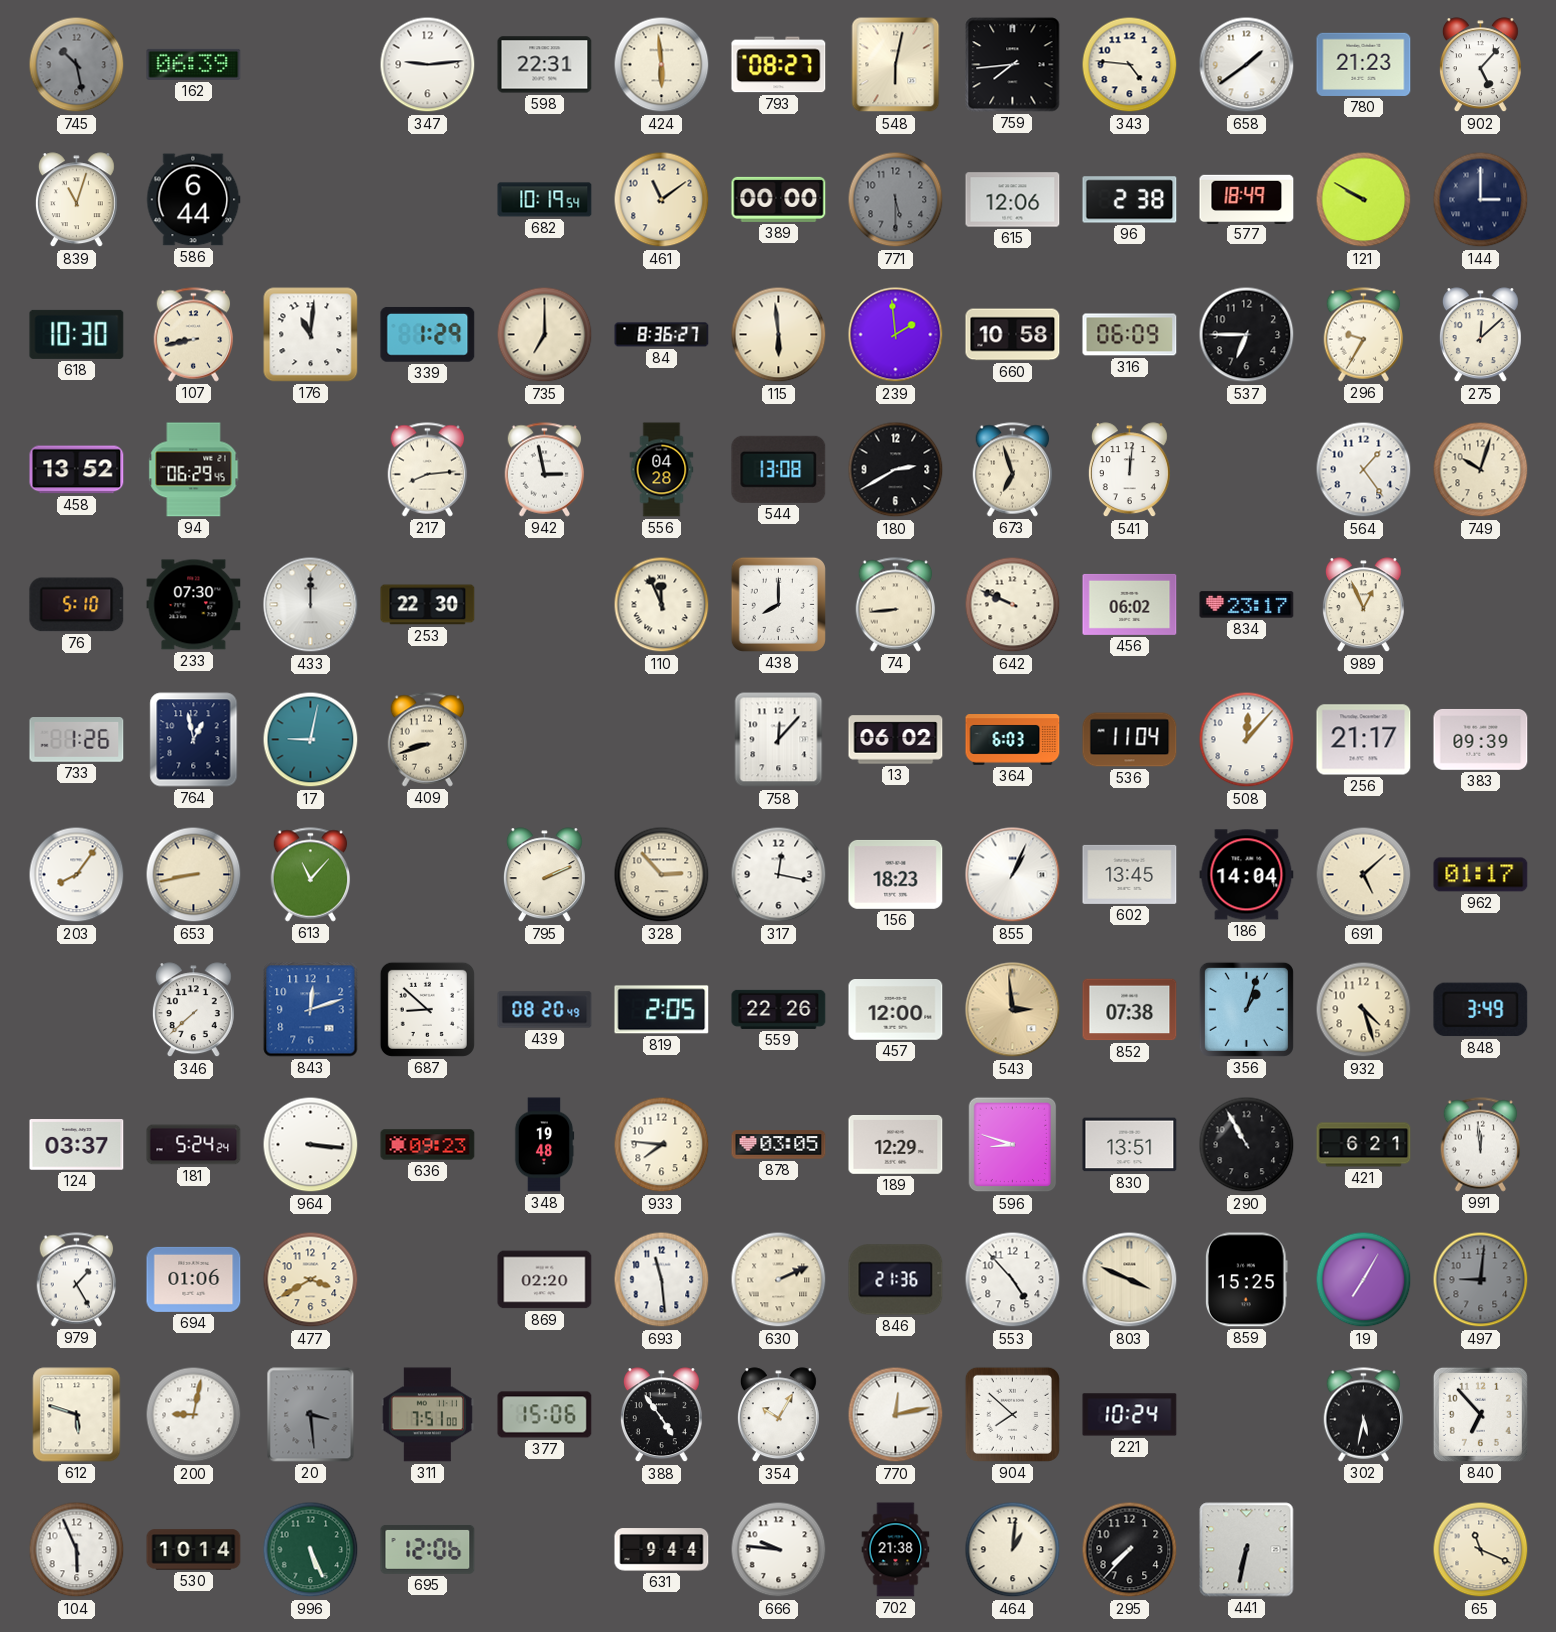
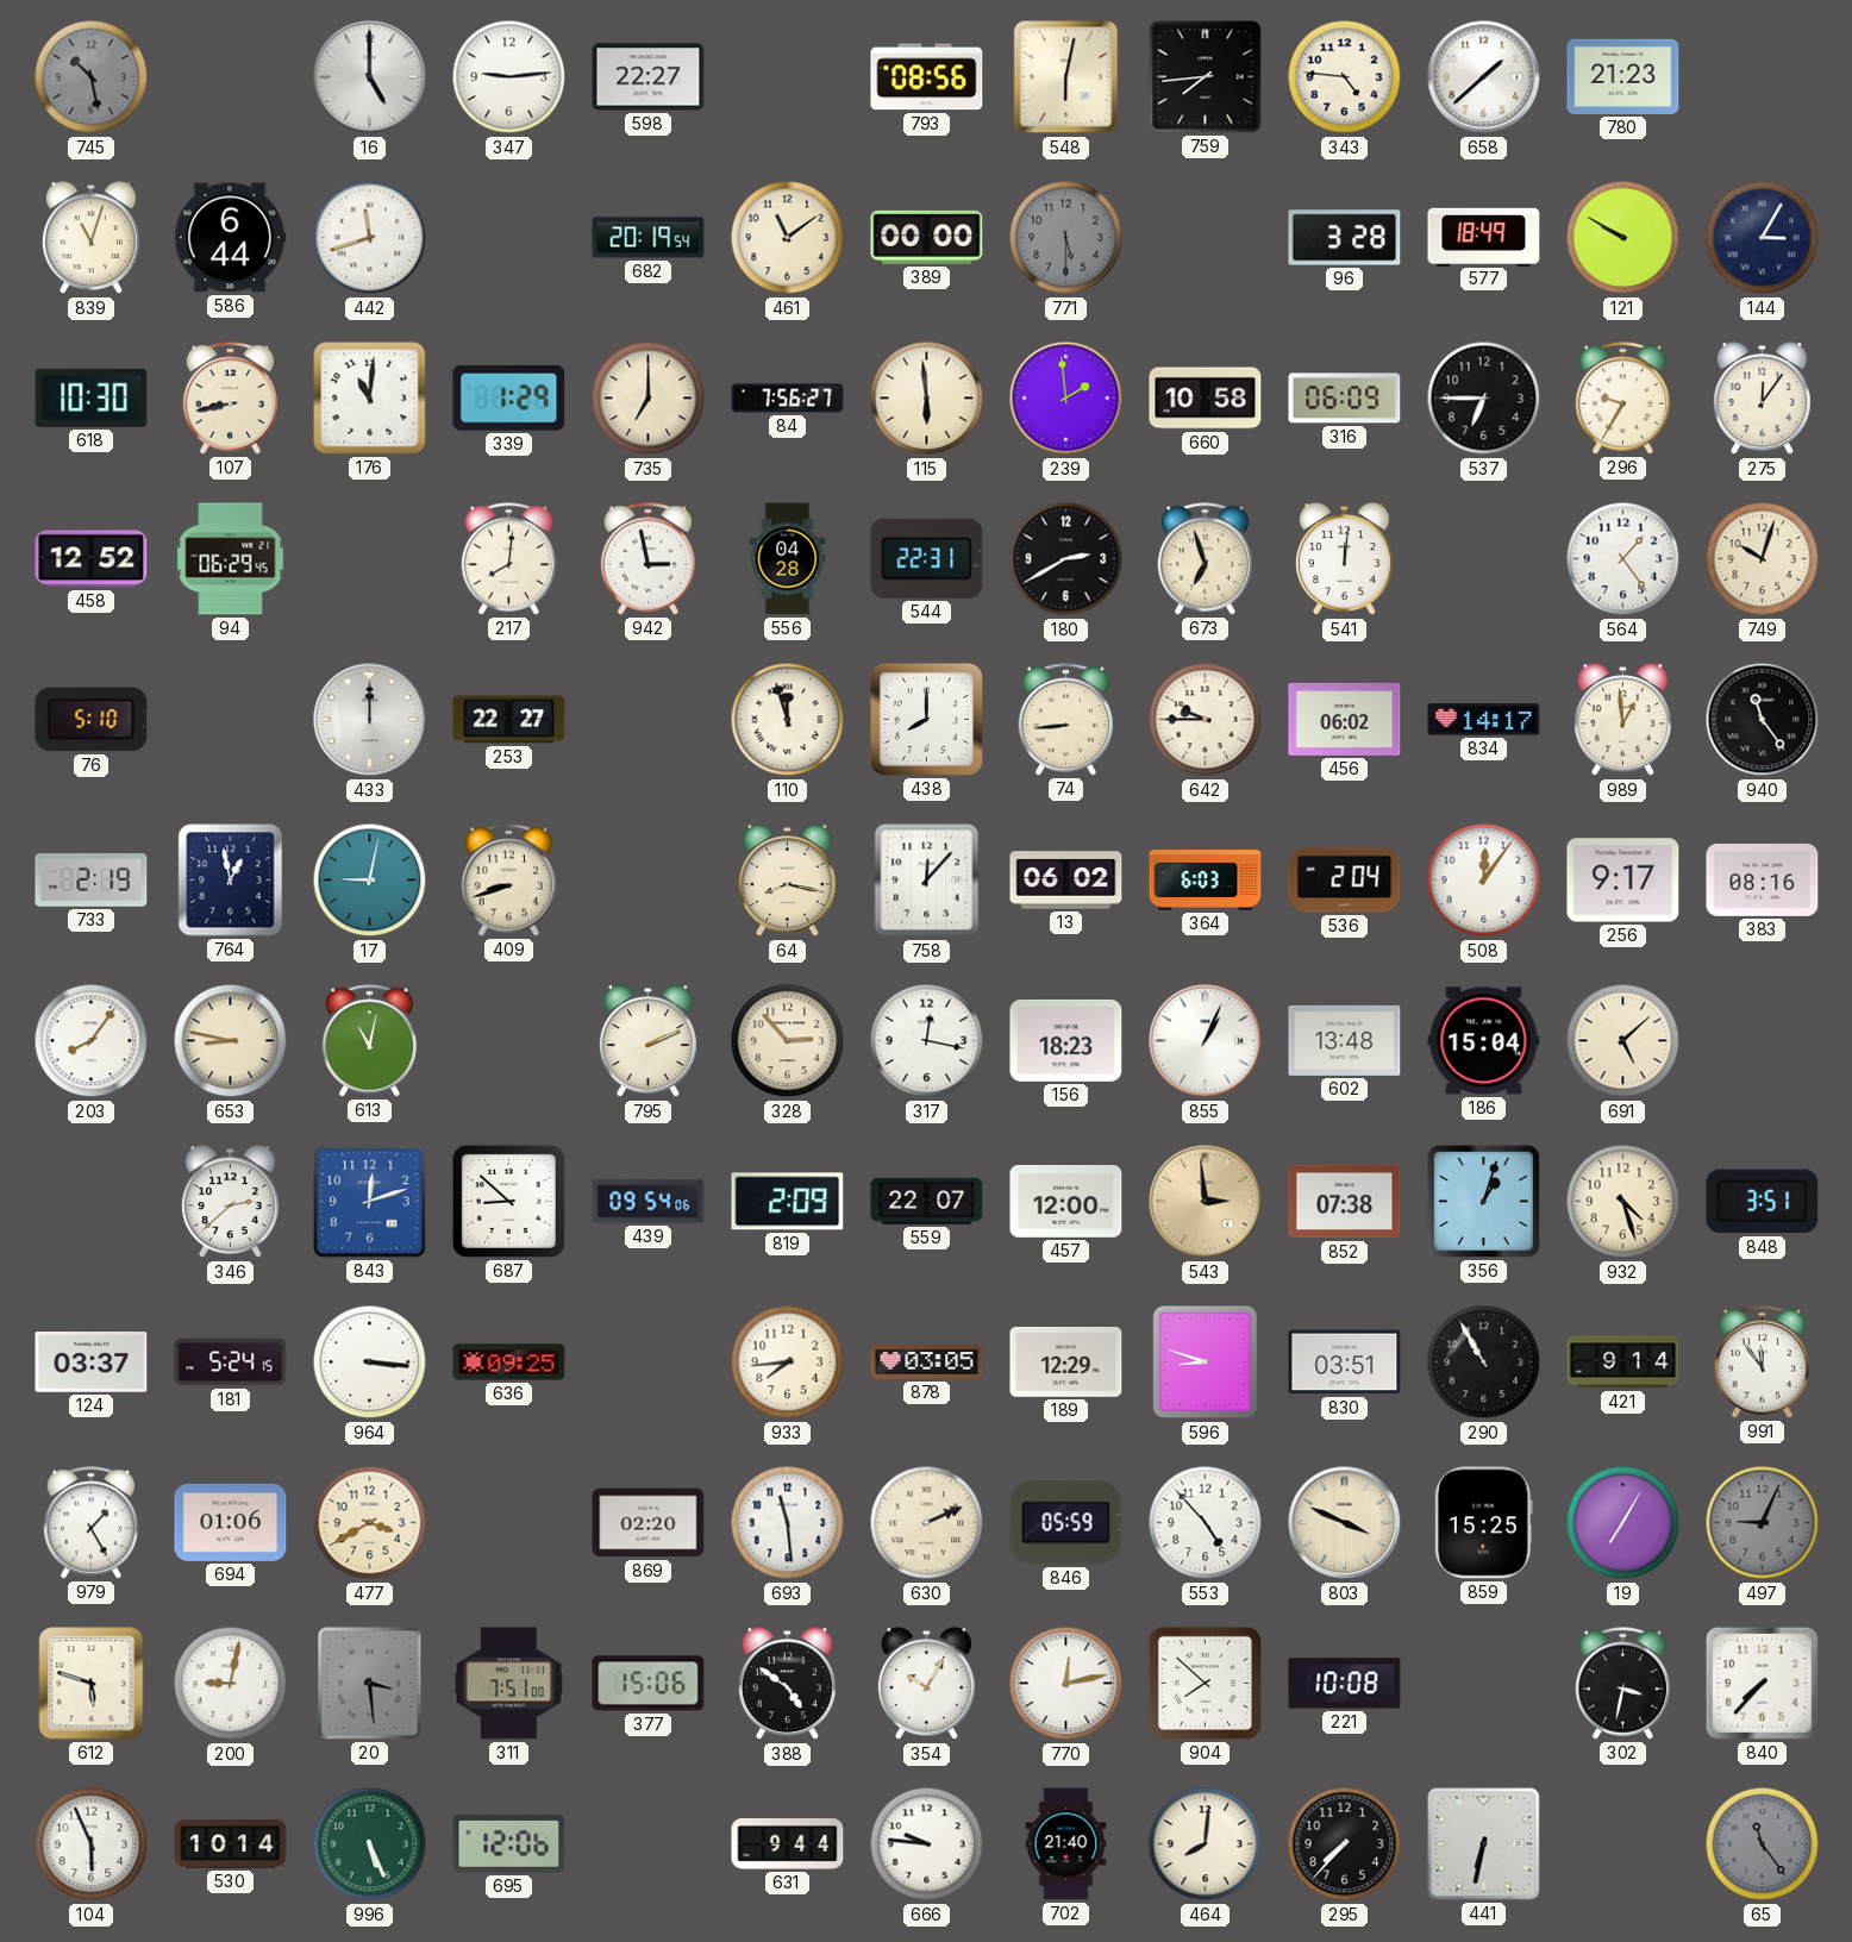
162: 06:39 -> none
16: none -> 5:00
598: 22:31 -> 22:27
424: 5:59 -> none
793: 08:27 -> 08:56
658: 1:39 -> 1:38
902: 5:07 -> none
442: none -> 11:42
682: 10:19 -> 20:19
615: 12:06 -> none
96: 2:38 -> 3:28
144: 3:00 -> 3:05
84: 8:36 -> 7:56
275: 12:08 -> 12:06
458: 13:52 -> 12:52
217: 8:14 -> 8:01
544: 13:08 -> 22:31
233: 07:30 -> none
253: 22:30 -> 22:27
110: 11:56 -> 11:57
642: 9:49 -> 9:45
834: 23:17 -> 14:17
989: 12:56 -> 12:59
940: none -> 11:24
733: 1:26 -> 2:19
64: none -> 8:17
536: 11:04 -> 2:04
508: 12:07 -> 12:06
256: 21:17 -> 9:17
383: 09:39 -> 08:16
653: 8:43 -> 8:47
613: 11:07 -> 11:02
602: 13:45 -> 13:48
186: 14:04 -> 15:04
962: 01:17 -> none
346: 7:38 -> 2:38
439: 08:20 -> 09:54
819: 2:05 -> 2:09
559: 22:26 -> 22:07
848: 3:49 -> 3:51
181: 5:24:24 -> 5:24:15
636: 09:23 -> 09:25
348: 19:48 -> none
933: 7:46 -> 7:44
830: 13:51 -> 03:51
421: 6:21 -> 9:14
991: 11:59 -> 11:54
846: 21:36 -> 05:59
497: 9:01 -> 9:04
388: 4:54 -> 4:51
221: 10:24 -> 10:08
302: 5:32 -> 3:32
840: 6:53 -> 7:37
702: 21:38 -> 21:40
464: 1:01 -> 8:01
65: 11:19 -> 11:24
65 dial: cream -> grey
